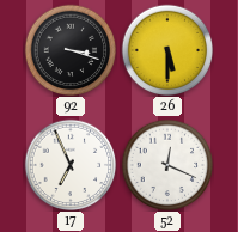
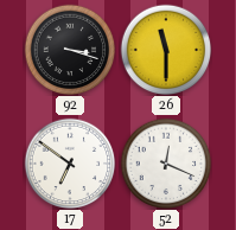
26: 5:30 -> 11:30
17: 6:56 -> 6:51
